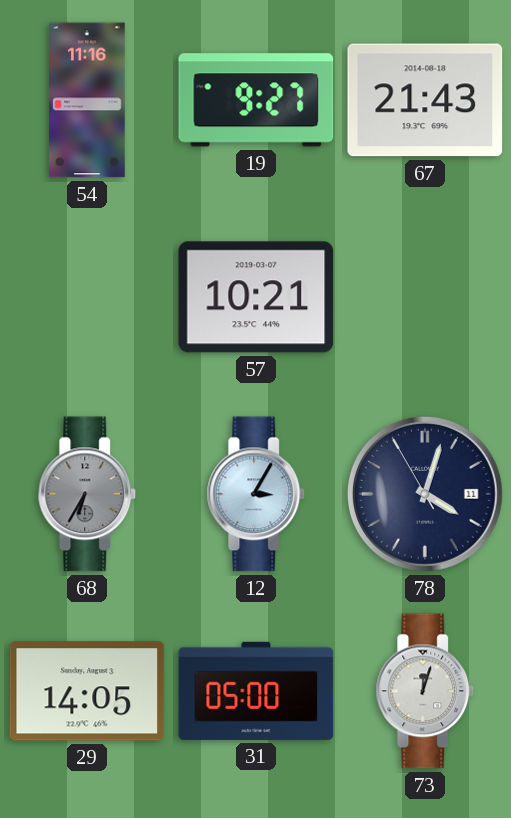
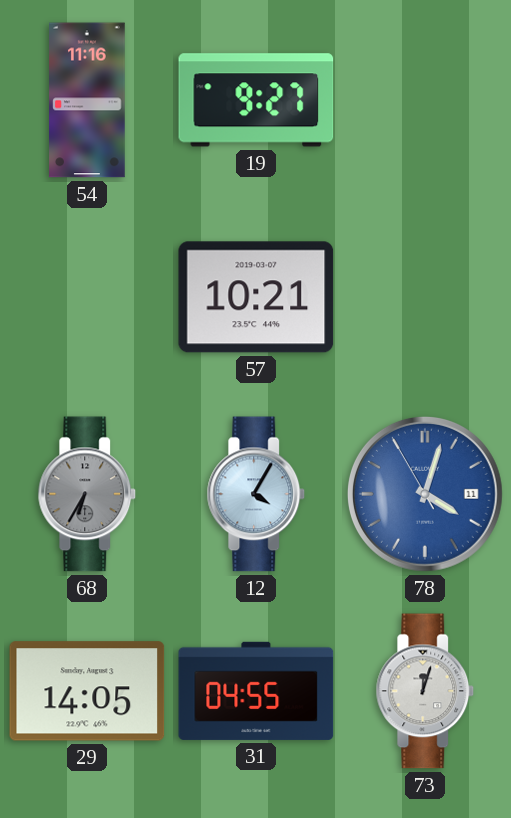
67: 21:43 -> none
12: 3:05 -> 4:05
78 dial: navy -> blue
31: 05:00 -> 04:55
